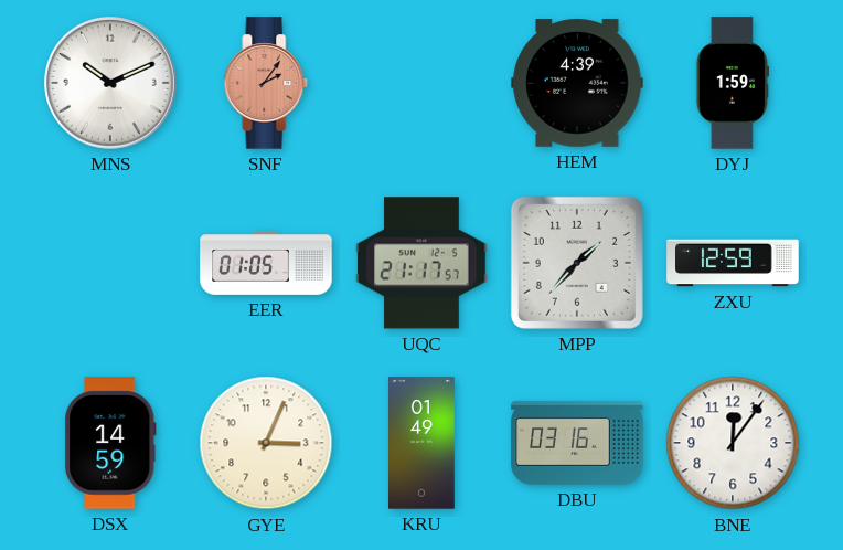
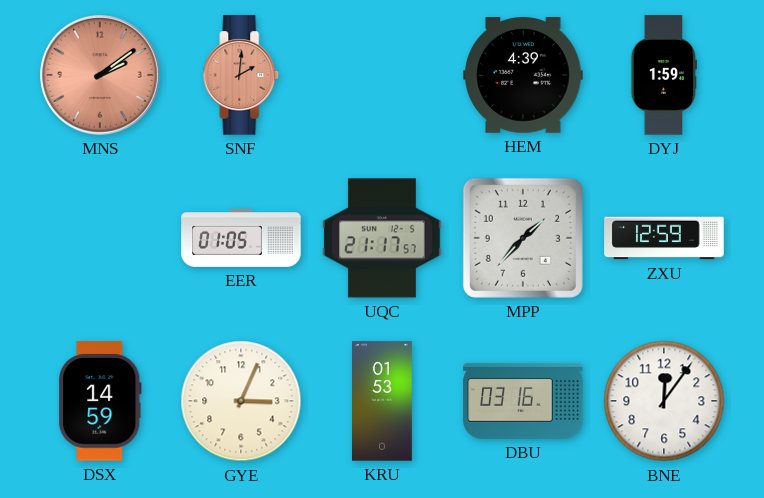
MNS: 10:11 -> 2:09
MNS dial: white -> salmon
SNF: 2:06 -> 2:01
KRU: 01:49 -> 01:53
